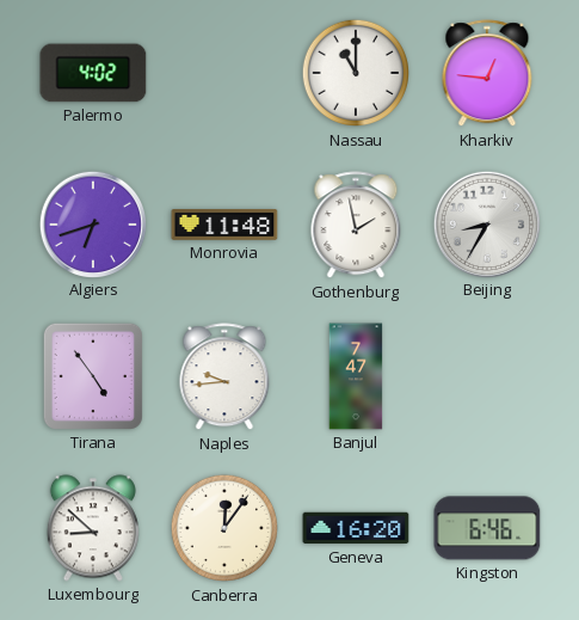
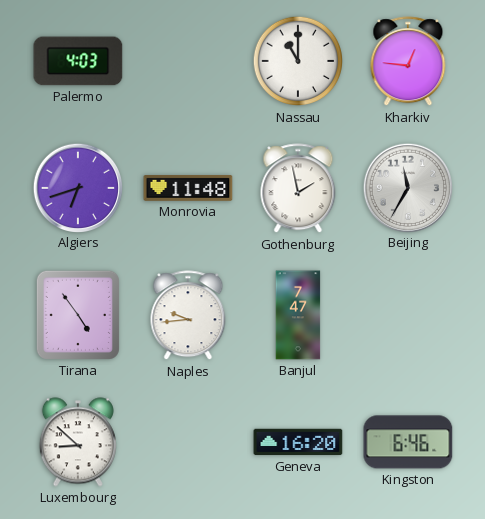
Palermo: 4:02 -> 4:03
Beijing: 8:35 -> 11:35
Canberra: 12:06 -> none
